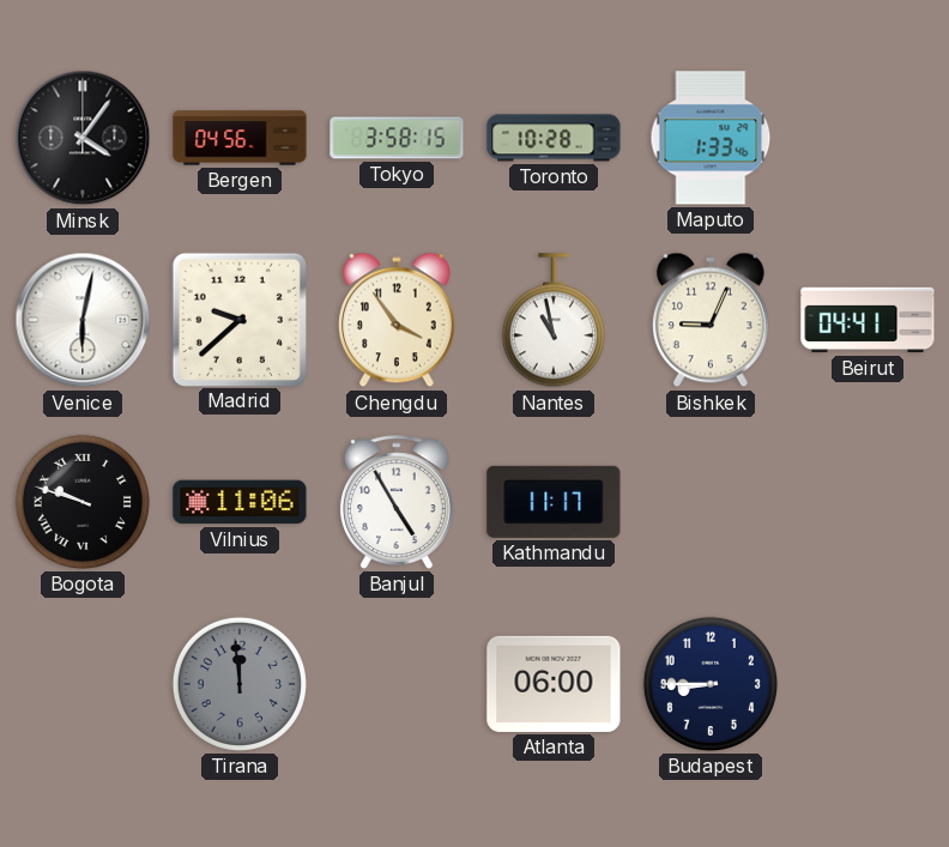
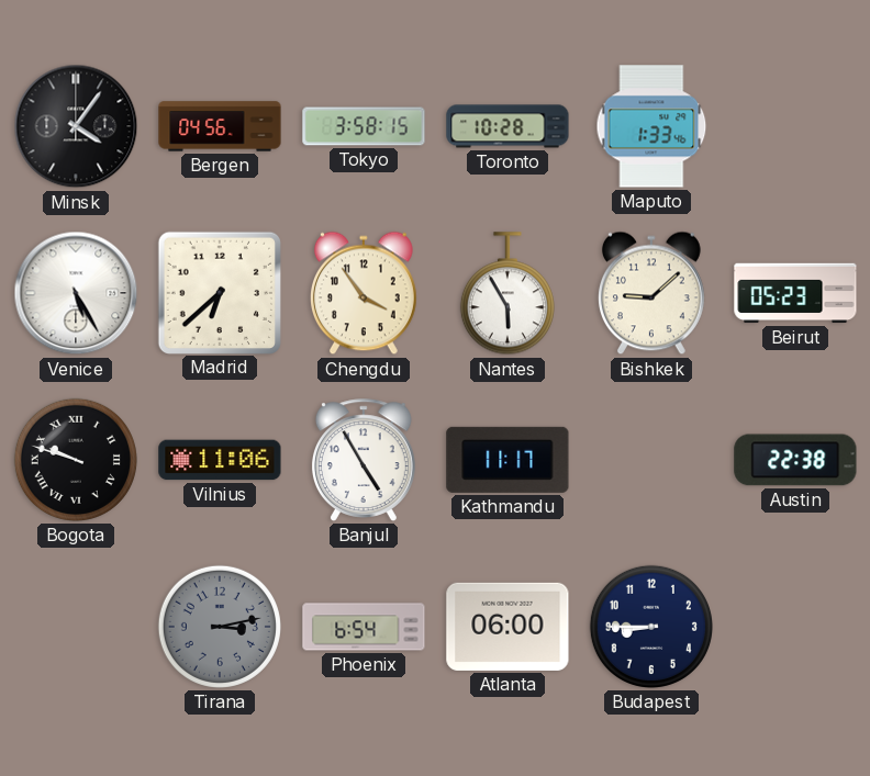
Venice: 6:02 -> 5:25
Madrid: 9:38 -> 6:38
Nantes: 10:58 -> 5:55
Bishkek: 9:04 -> 9:08
Beirut: 04:41 -> 05:23
Austin: none -> 22:38
Tirana: 11:59 -> 3:13
Phoenix: none -> 6:54
